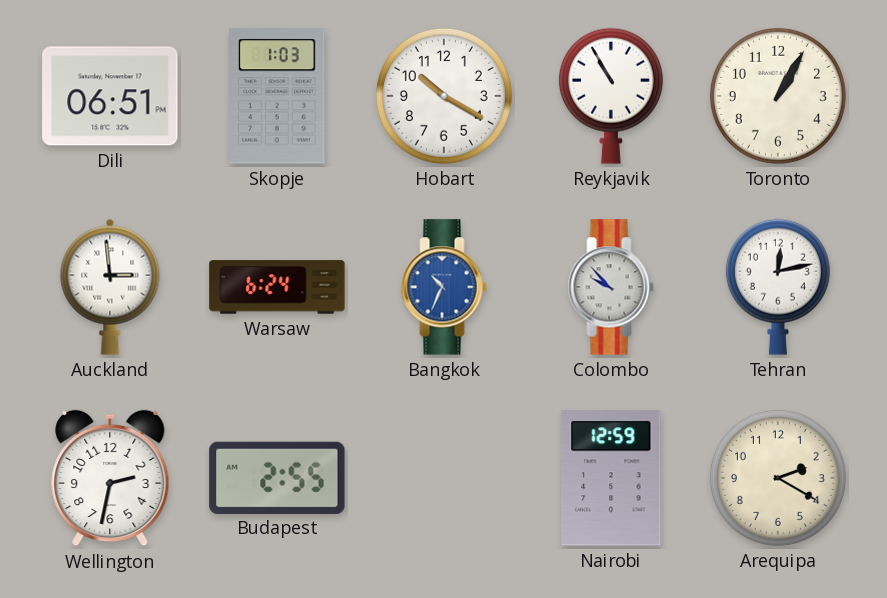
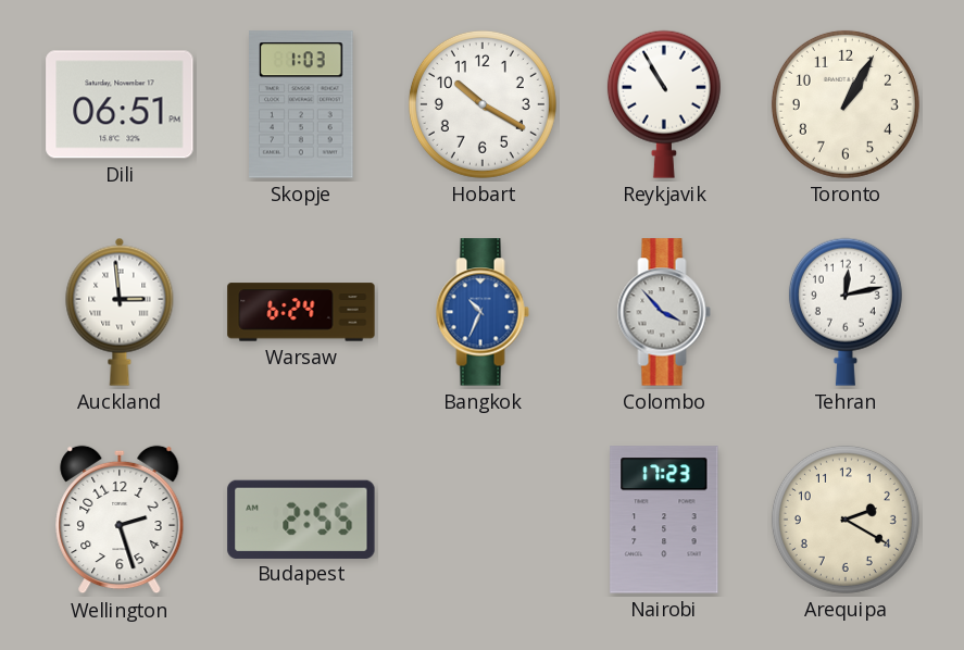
Colombo: 9:53 -> 3:53
Wellington: 2:32 -> 2:27
Nairobi: 12:59 -> 17:23
